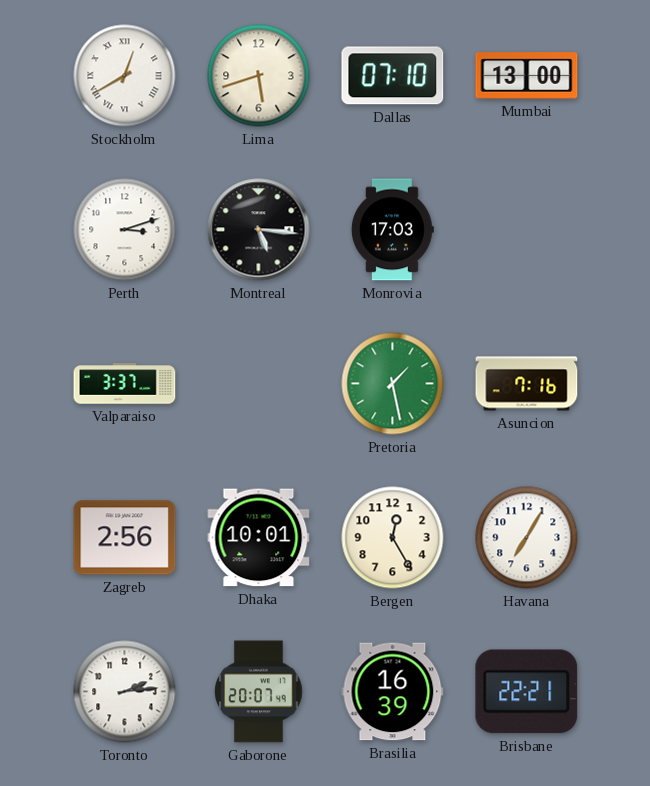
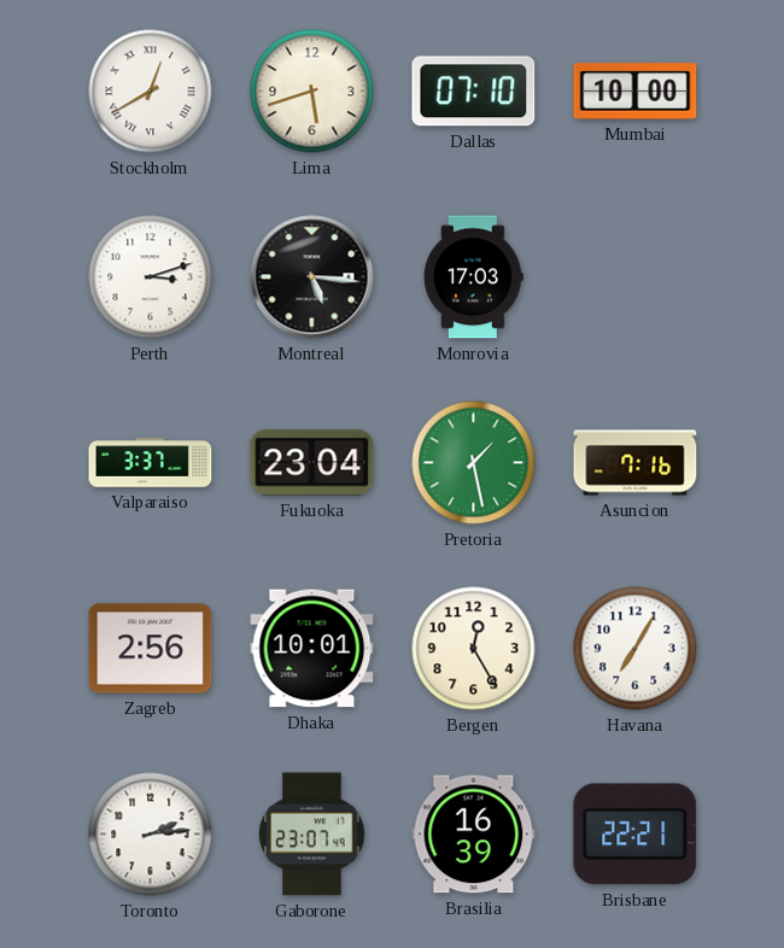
Mumbai: 13:00 -> 10:00
Fukuoka: none -> 23:04
Gaborone: 20:07 -> 23:07
